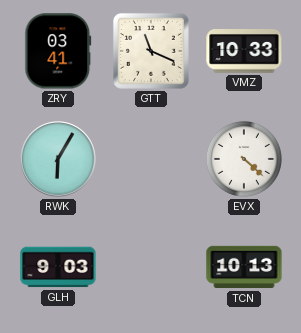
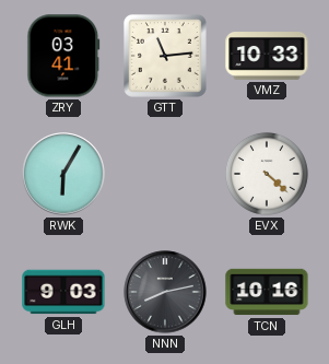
GTT: 11:19 -> 11:14
NNN: none -> 8:13
TCN: 10:13 -> 10:16
